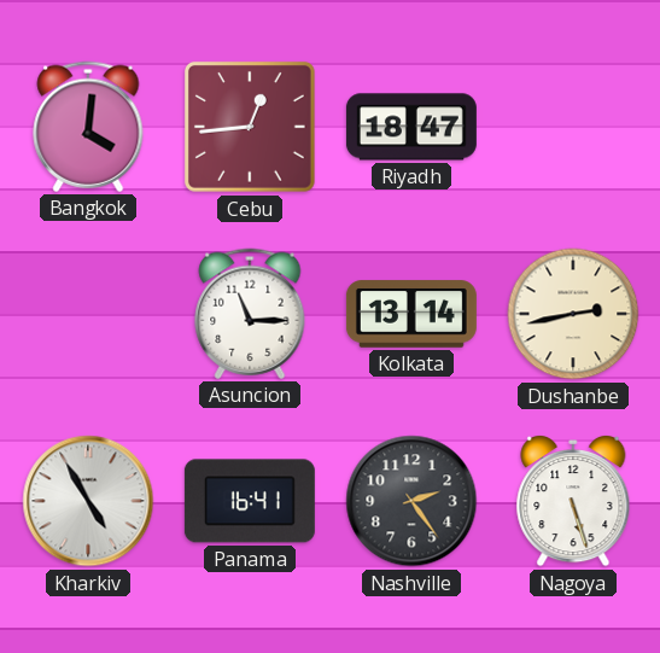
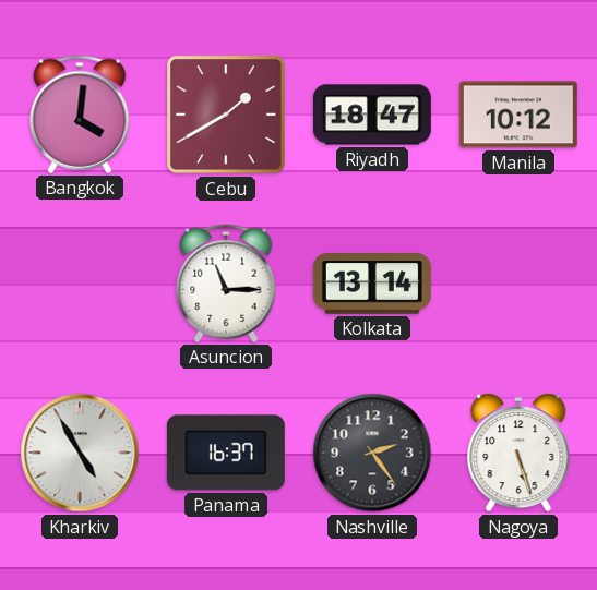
Cebu: 12:44 -> 1:40
Manila: none -> 10:12
Dushanbe: 2:43 -> none
Panama: 16:41 -> 16:37
